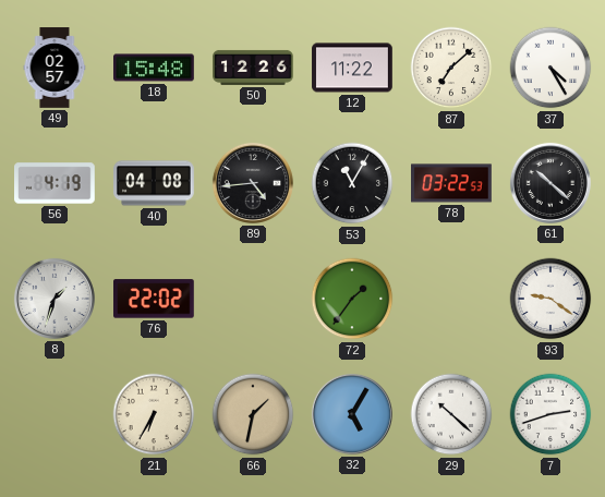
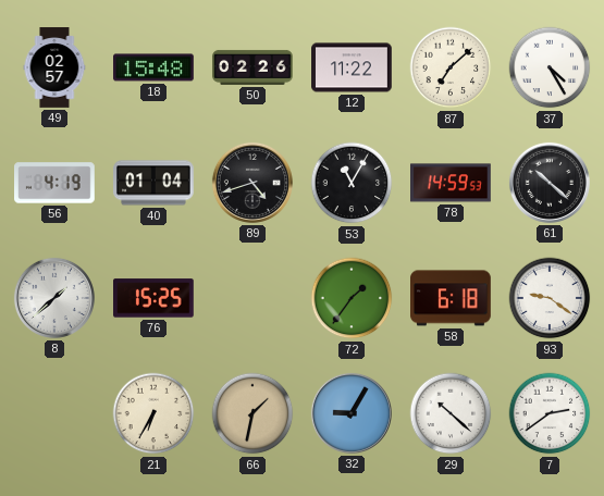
50: 12:26 -> 02:26
40: 04:08 -> 01:04
89: 4:44 -> 4:42
78: 03:22 -> 14:59
8: 1:33 -> 1:38
76: 22:02 -> 15:25
58: none -> 6:18
32: 5:05 -> 9:05
7: 2:42 -> 2:39
